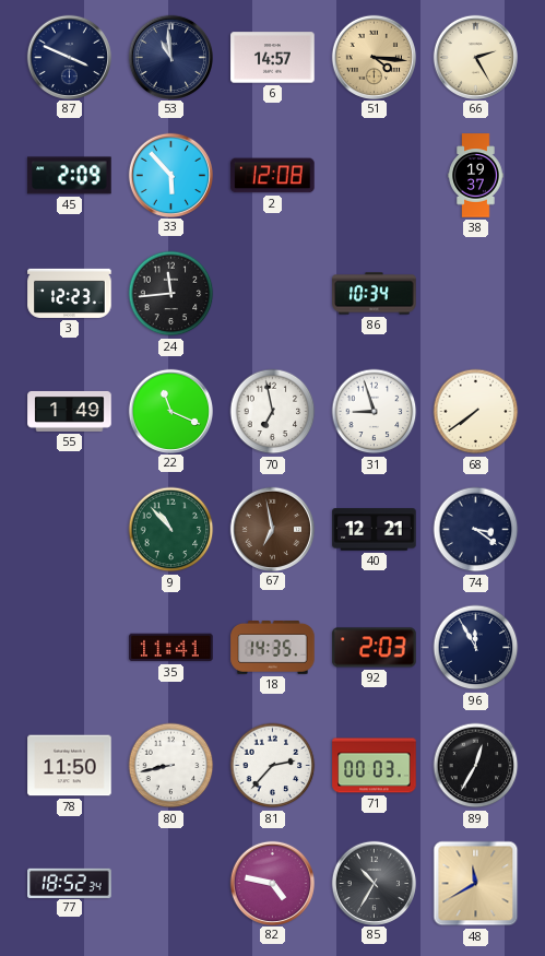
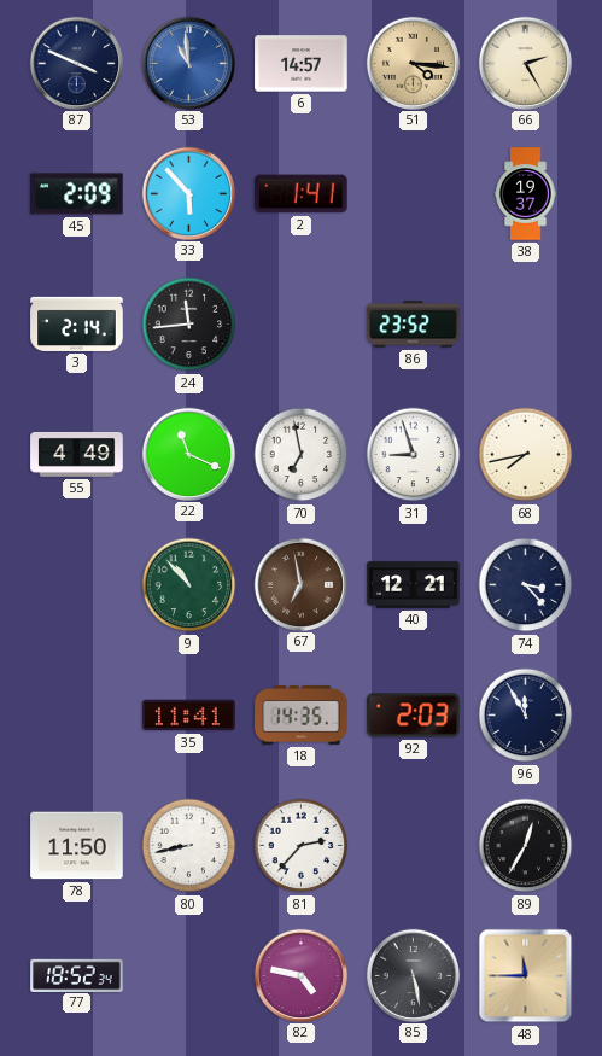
53 dial: navy -> blue
2: 12:08 -> 1:41
3: 12:23 -> 2:14
86: 10:34 -> 23:52
55: 1:49 -> 4:49
68: 7:39 -> 7:43
74: 3:21 -> 3:23
71: 00:03 -> none
85: 10:35 -> 5:28
48: 11:40 -> 11:45
